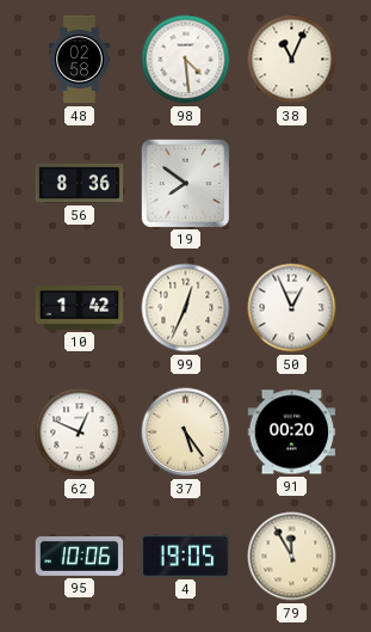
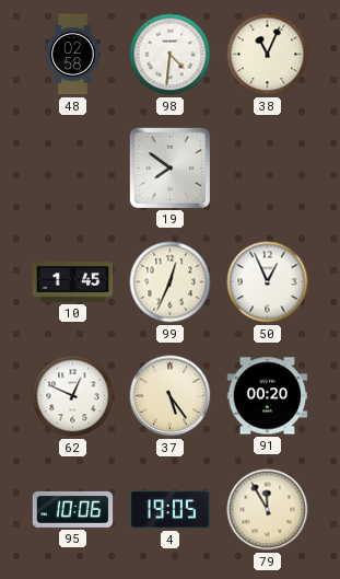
98: 4:29 -> 4:31
56: 8:36 -> none
10: 1:42 -> 1:45
